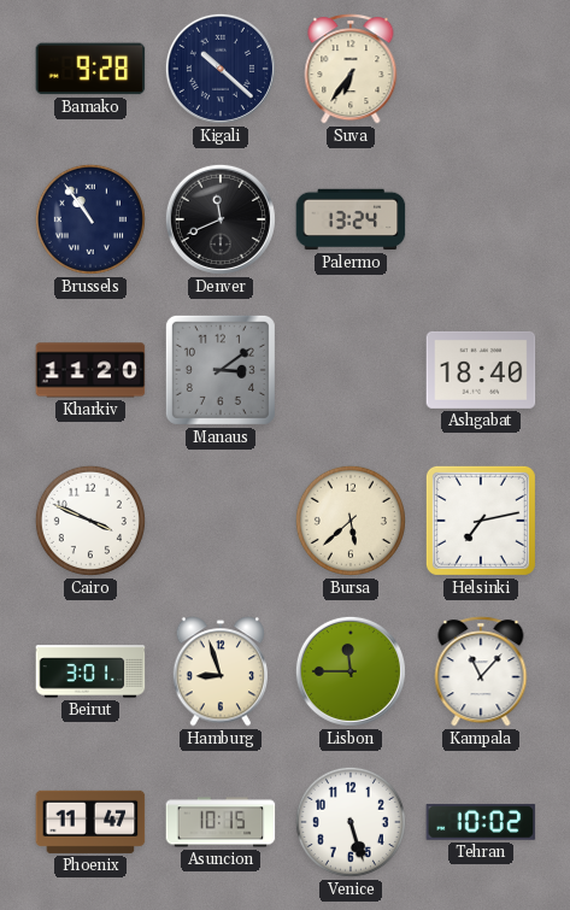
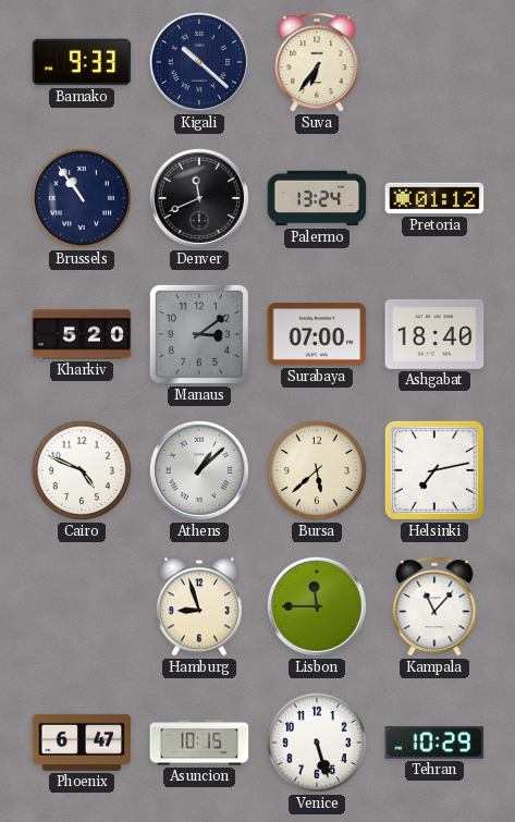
Bamako: 9:28 -> 9:33
Pretoria: none -> 01:12
Kharkiv: 11:20 -> 5:20
Surabaya: none -> 07:00
Cairo: 3:49 -> 4:49
Athens: none -> 1:08
Beirut: 3:01 -> none
Phoenix: 11:47 -> 6:47
Tehran: 10:02 -> 10:29
